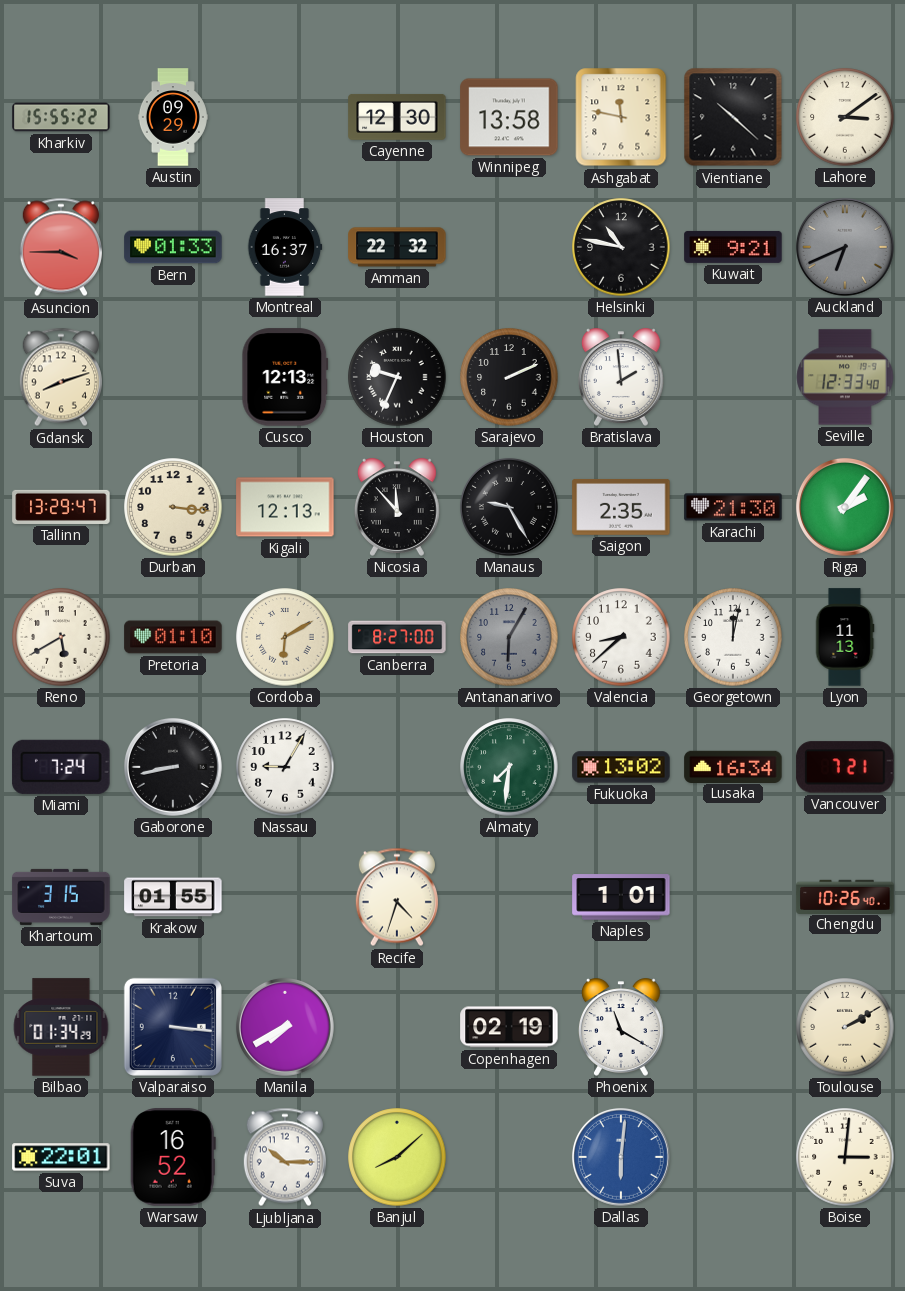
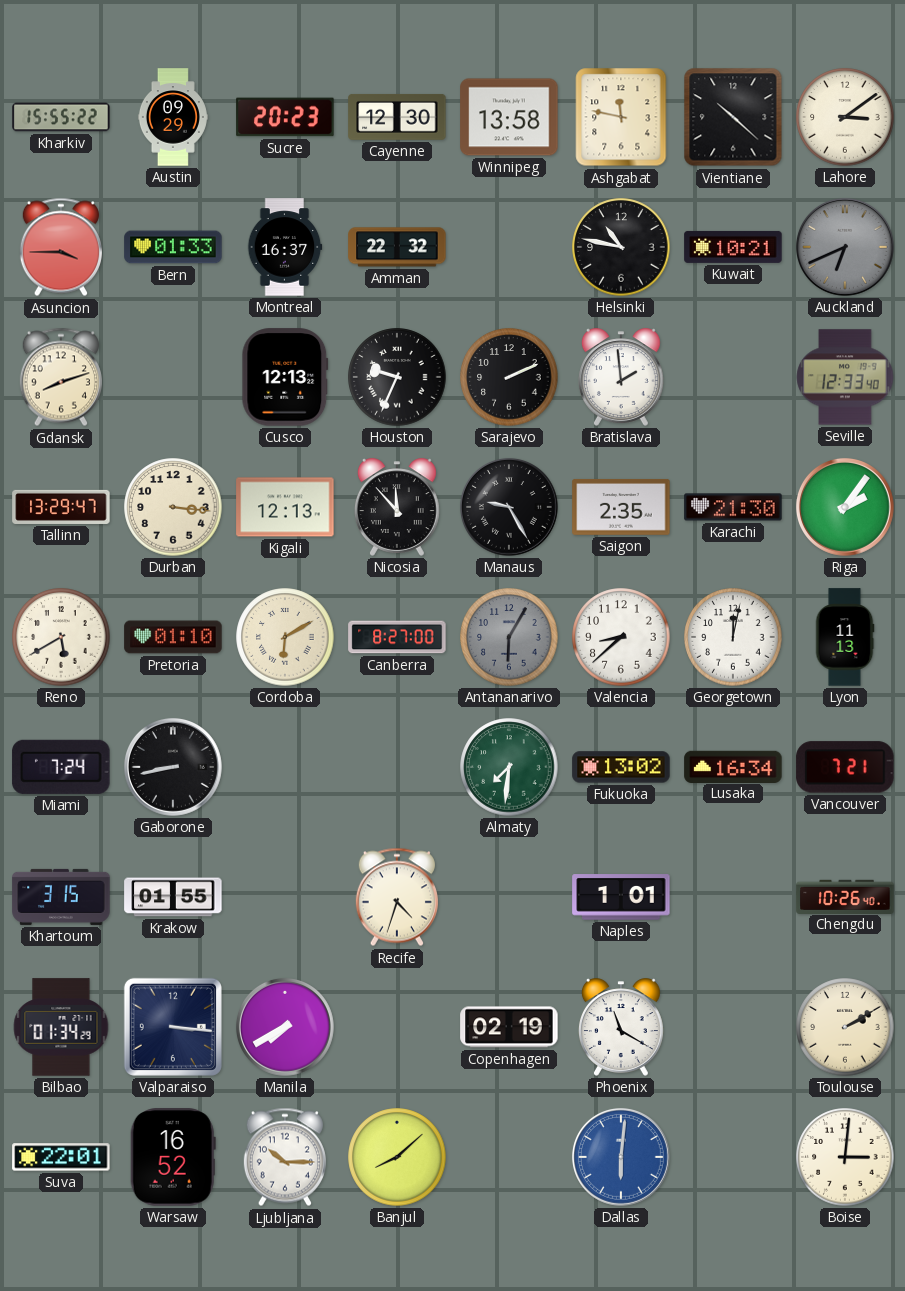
Sucre: none -> 20:23
Kuwait: 9:21 -> 10:21
Nassau: 9:05 -> none
